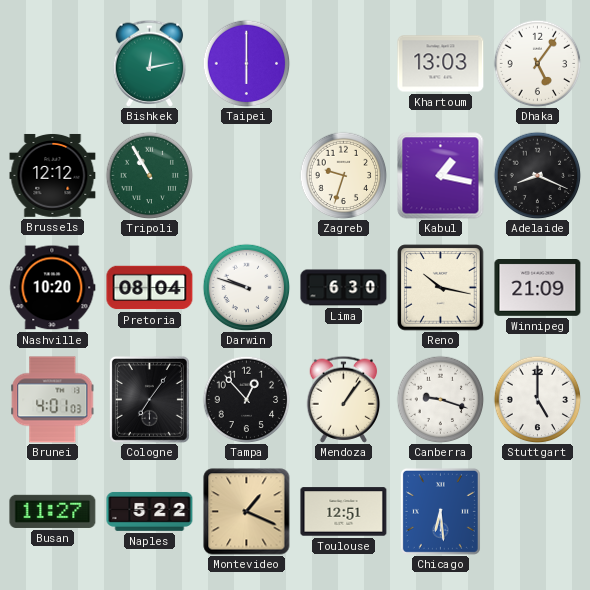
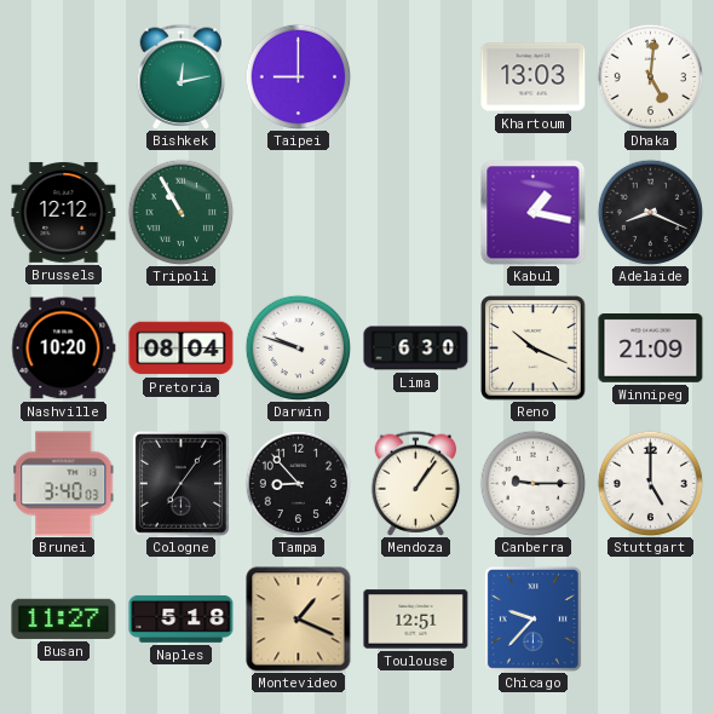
Taipei: 6:00 -> 9:00
Dhaka: 5:06 -> 5:01
Zagreb: 9:33 -> none
Reno: 10:17 -> 10:19
Brunei: 4:01 -> 3:40
Tampa: 12:53 -> 8:53
Canberra: 9:18 -> 9:15
Naples: 5:22 -> 5:18
Chicago: 6:29 -> 9:37
